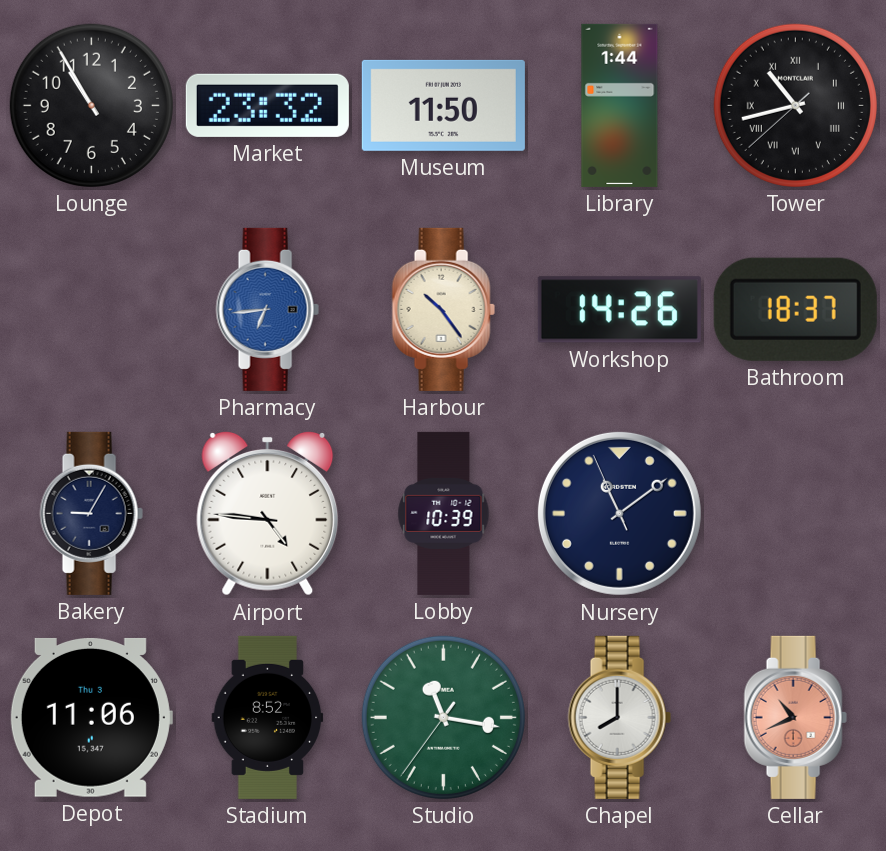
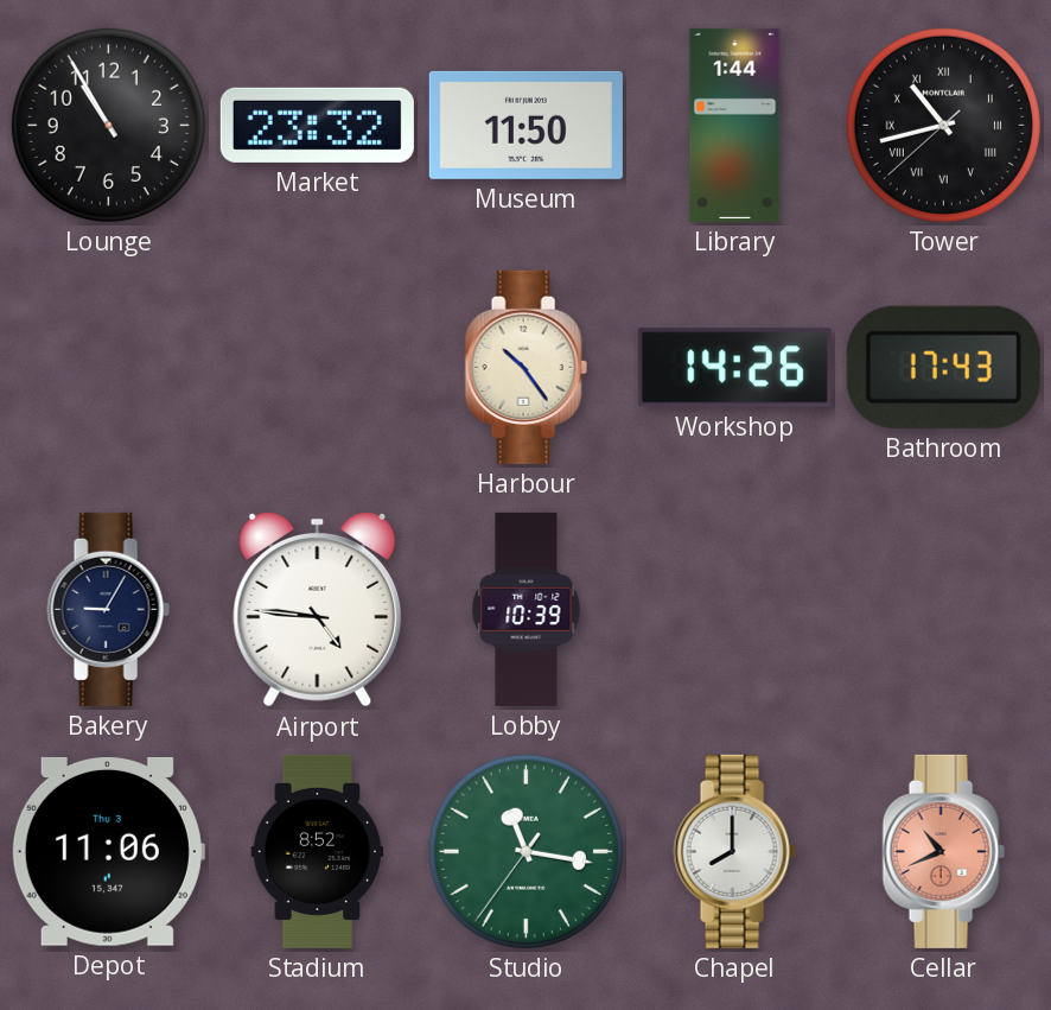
Pharmacy: 6:44 -> none
Bathroom: 18:37 -> 17:43
Nursery: 11:08 -> none
